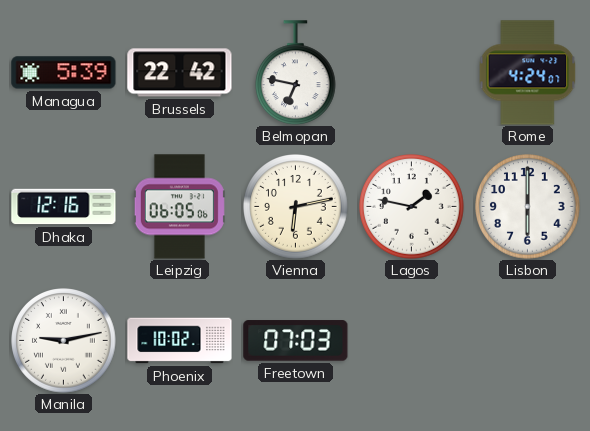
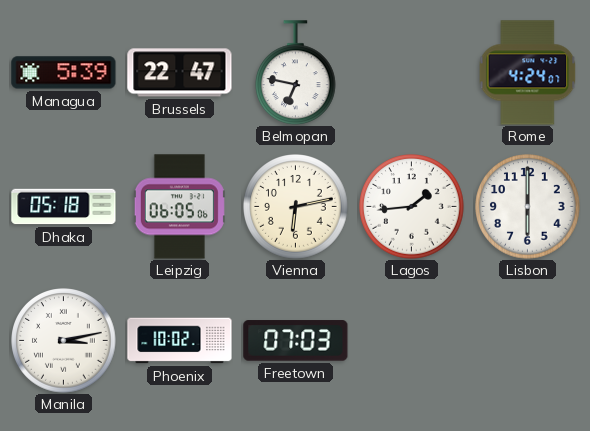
Brussels: 22:42 -> 22:47
Dhaka: 12:16 -> 05:18
Lagos: 1:47 -> 1:44
Manila: 9:13 -> 3:13
